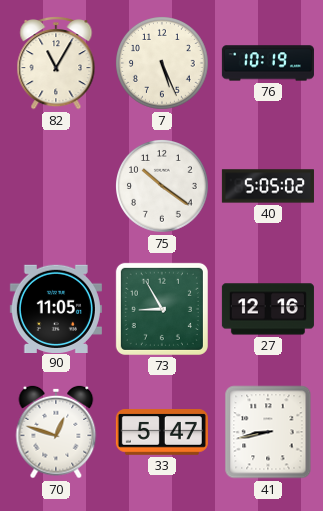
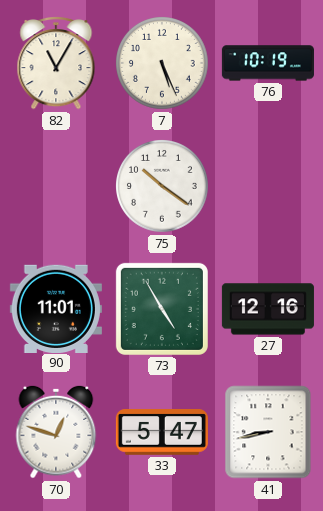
40: 5:05 -> none
90: 11:05 -> 11:01
73: 8:55 -> 4:55
